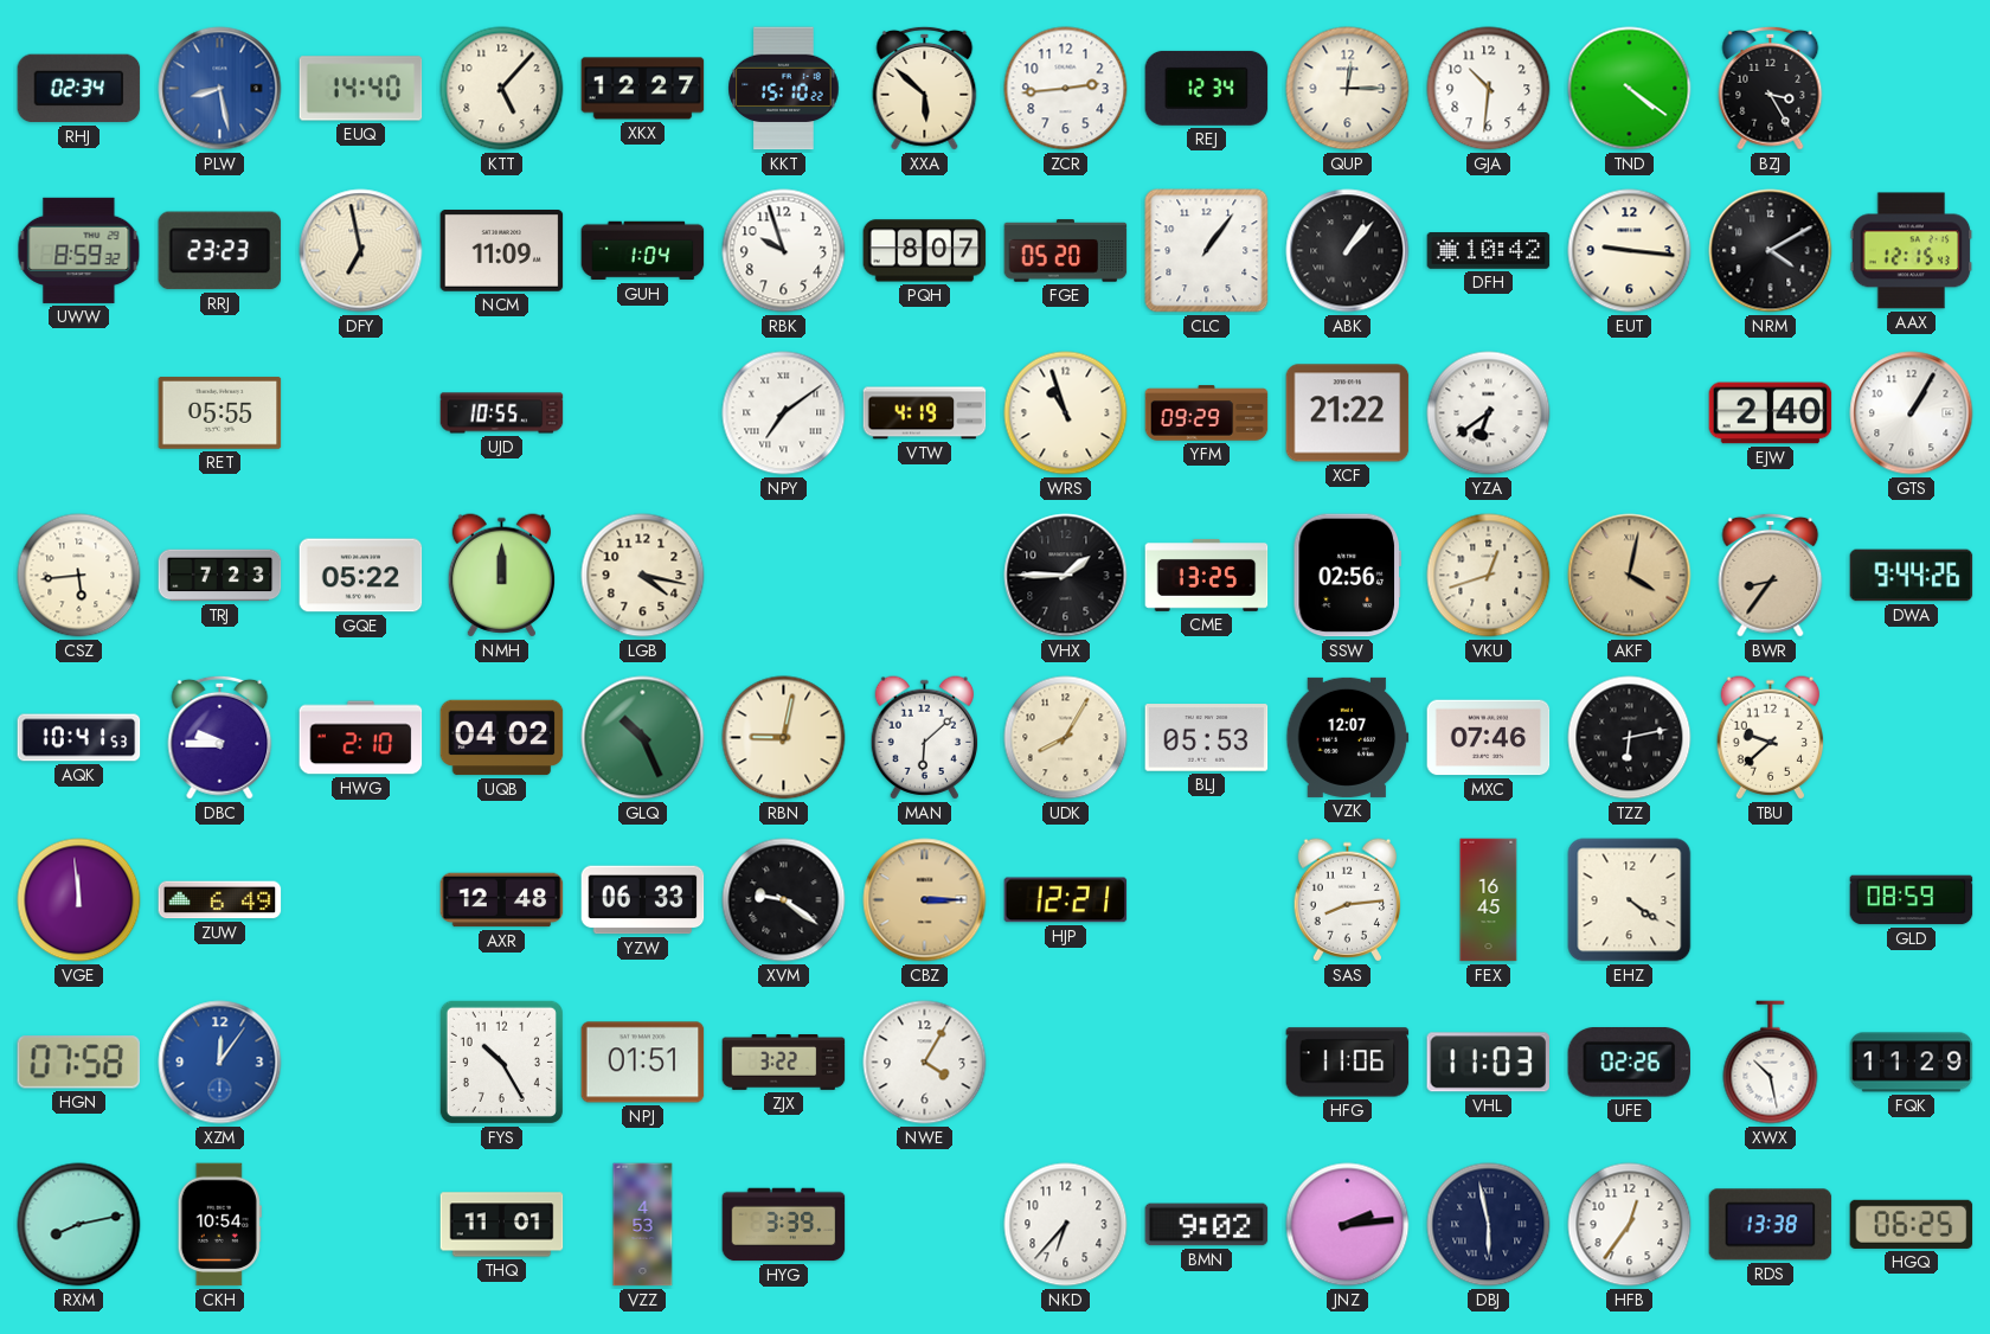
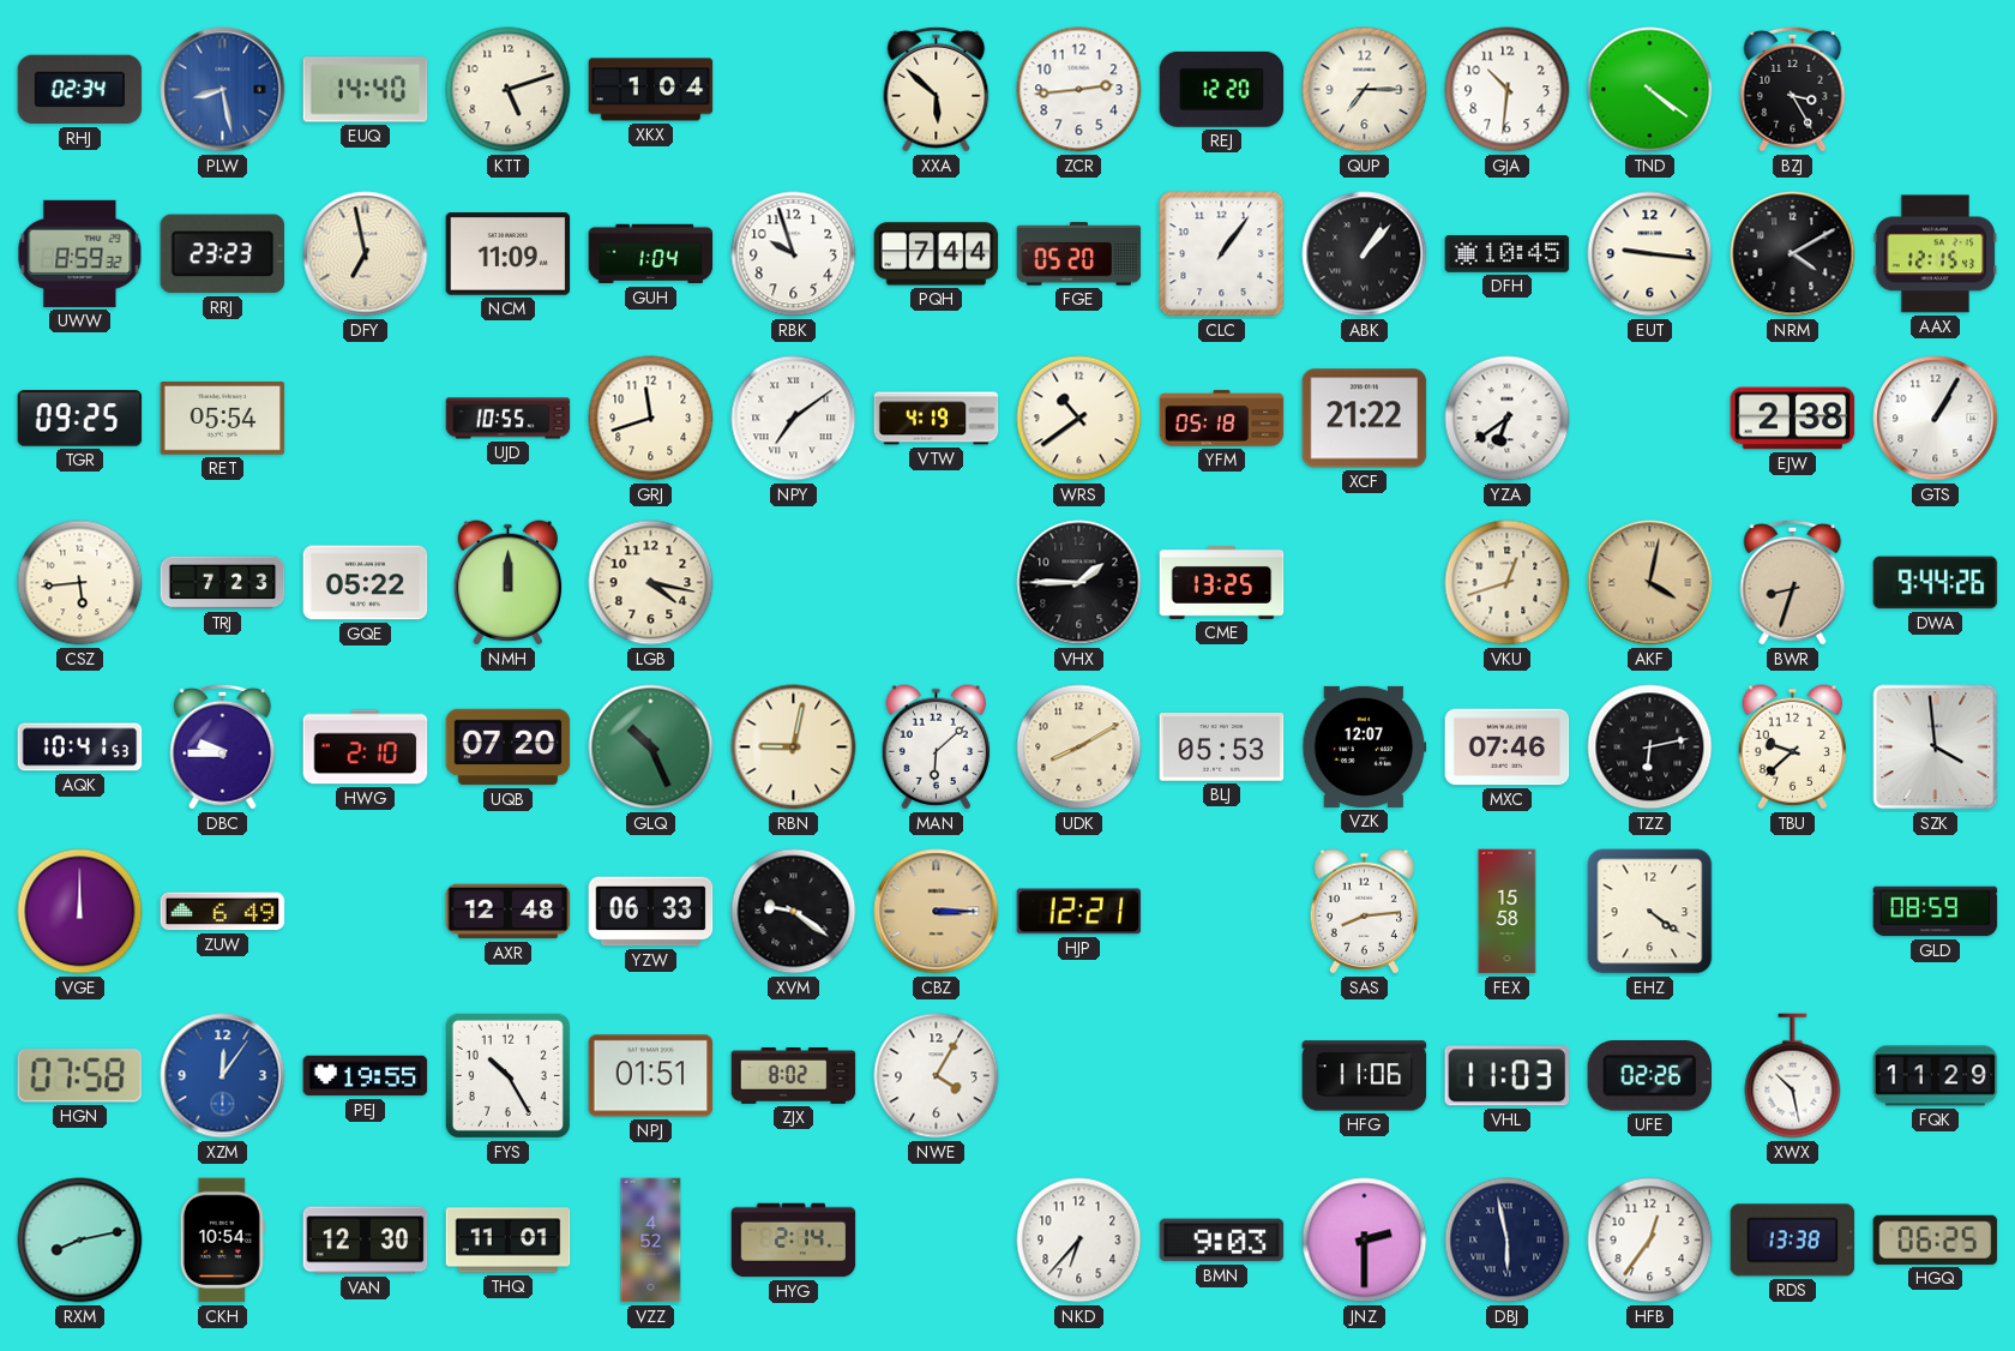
KTT: 5:07 -> 5:12
XKX: 12:27 -> 1:04
KKT: 15:10 -> none
REJ: 12:34 -> 12:20
QUP: 12:15 -> 7:15
PQH: 8:07 -> 7:44
DFH: 10:42 -> 10:45
TGR: none -> 09:25
RET: 05:55 -> 05:54
GRJ: none -> 11:42
WRS: 10:57 -> 10:39
YFM: 09:29 -> 05:18
EJW: 2:40 -> 2:38
SSW: 02:56 -> none
BWR: 8:36 -> 8:33
UQB: 04:02 -> 07:20
UDK: 8:05 -> 8:10
SZK: none -> 3:59
VGE: 11:59 -> 12:00
FEX: 16:45 -> 15:58
PEJ: none -> 19:55
ZJX: 3:22 -> 8:02
VAN: none -> 12:30
VZZ: 4:53 -> 4:52
HYG: 3:39 -> 2:14
BMN: 9:02 -> 9:03
JNZ: 2:14 -> 2:30
